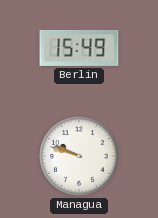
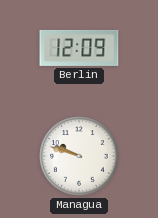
Berlin: 15:49 -> 12:09
